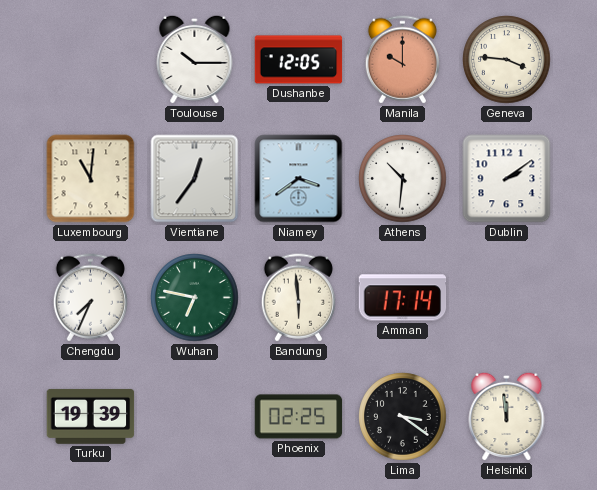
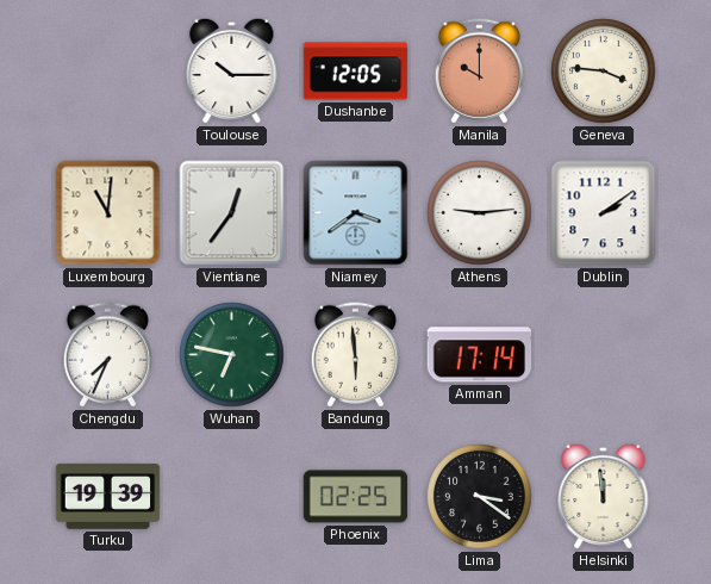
Athens: 10:31 -> 9:14
